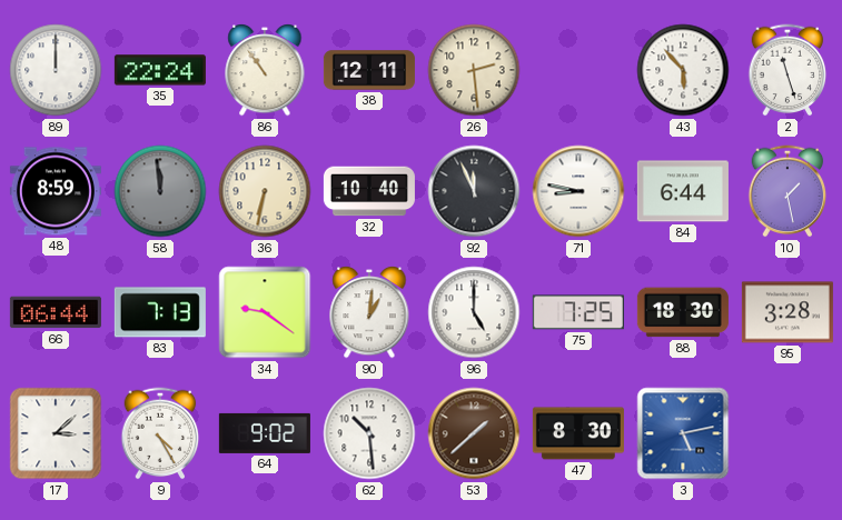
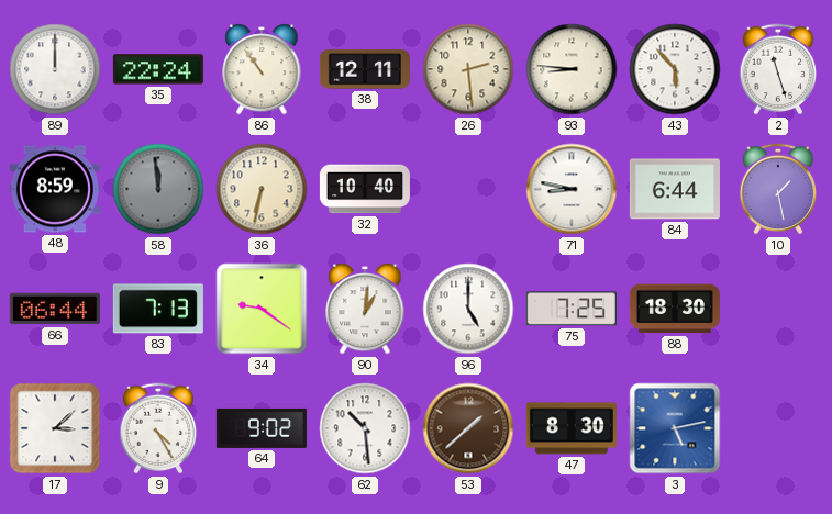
93: none -> 8:46
92: 11:56 -> none
95: 3:28 -> none
